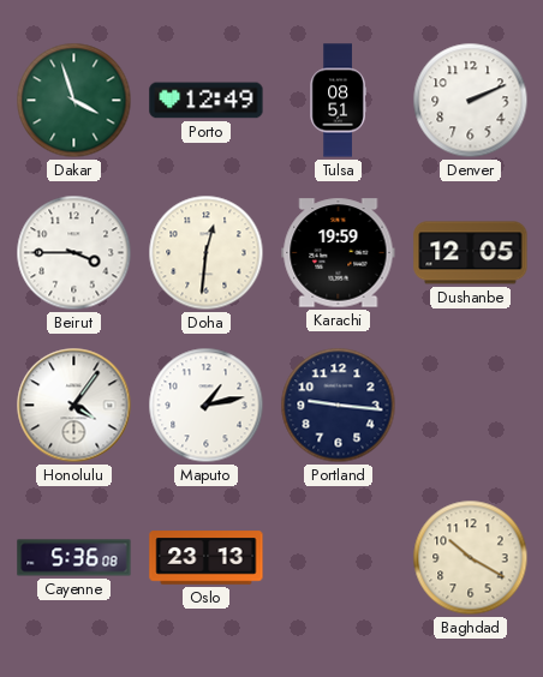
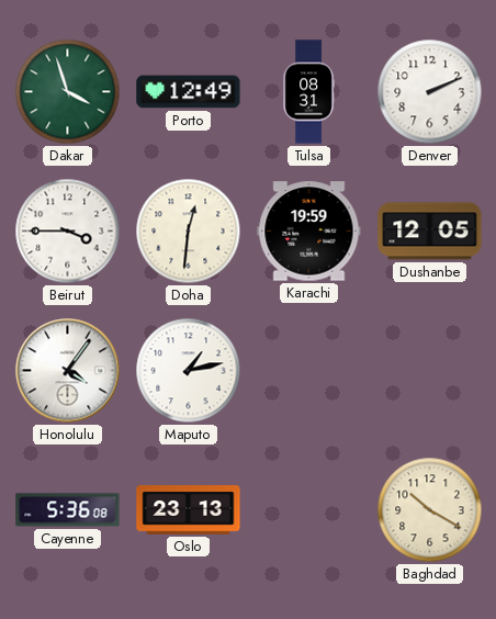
Tulsa: 08:51 -> 08:31
Portland: 9:16 -> none
